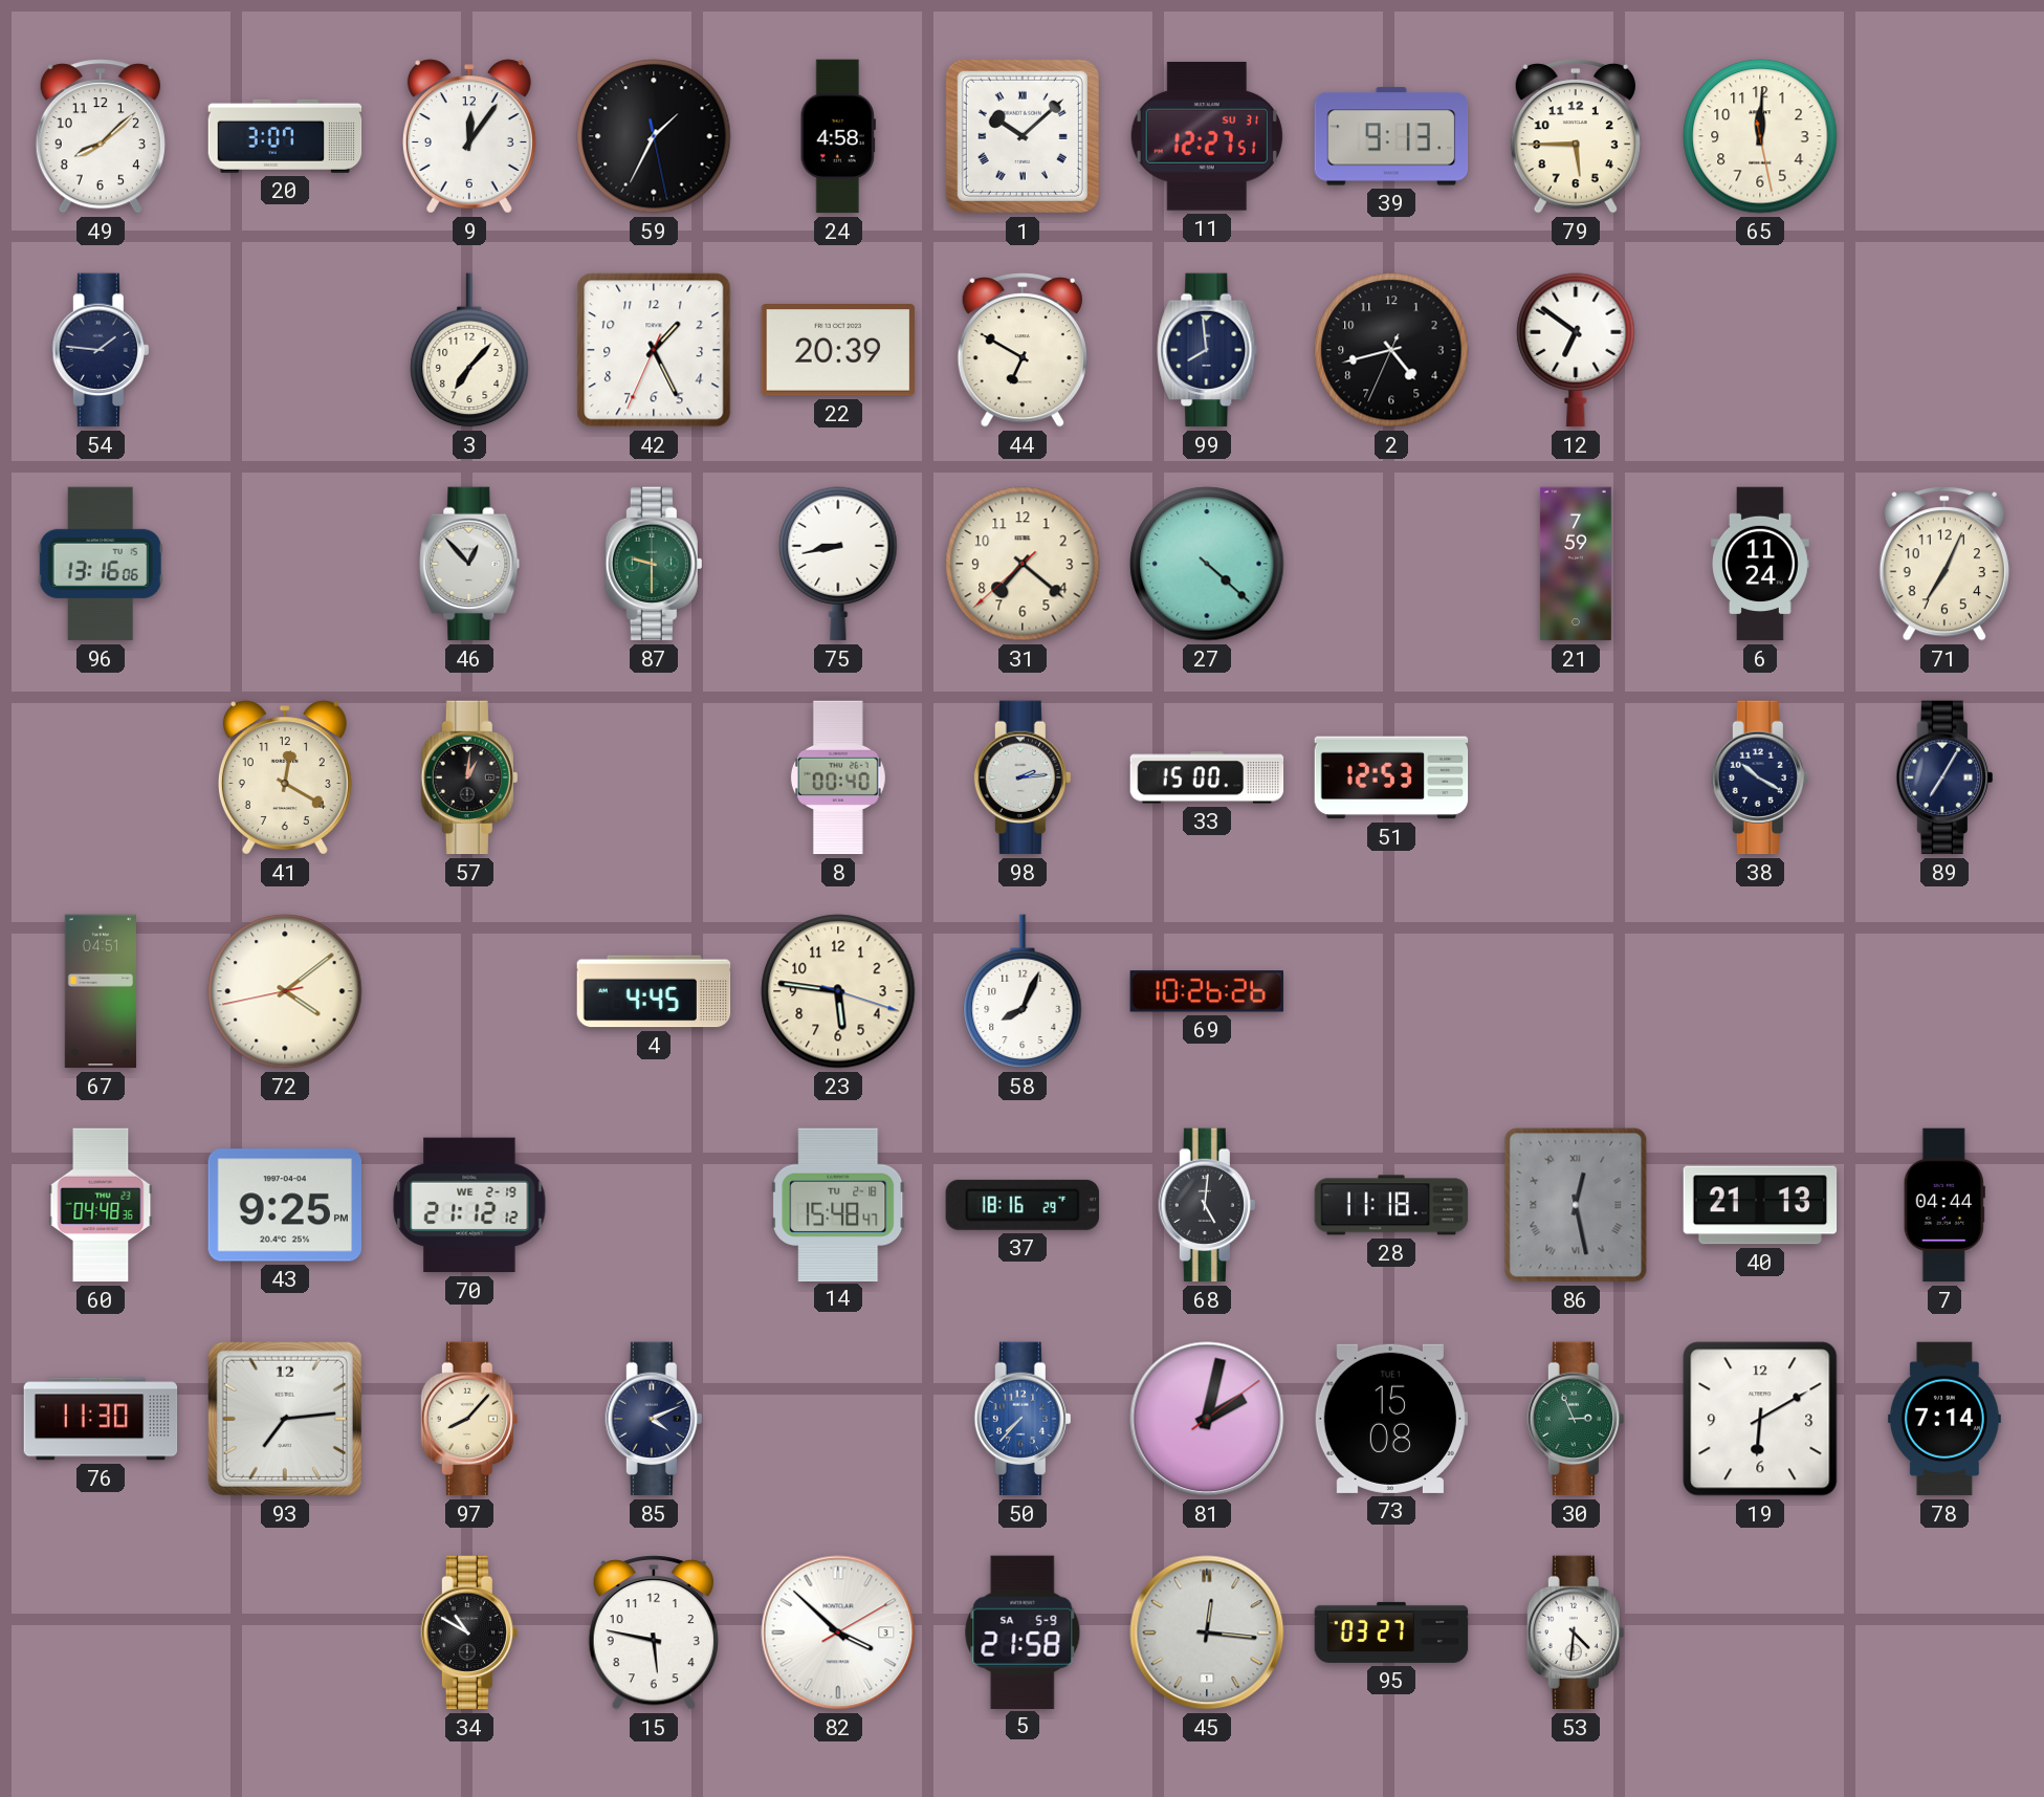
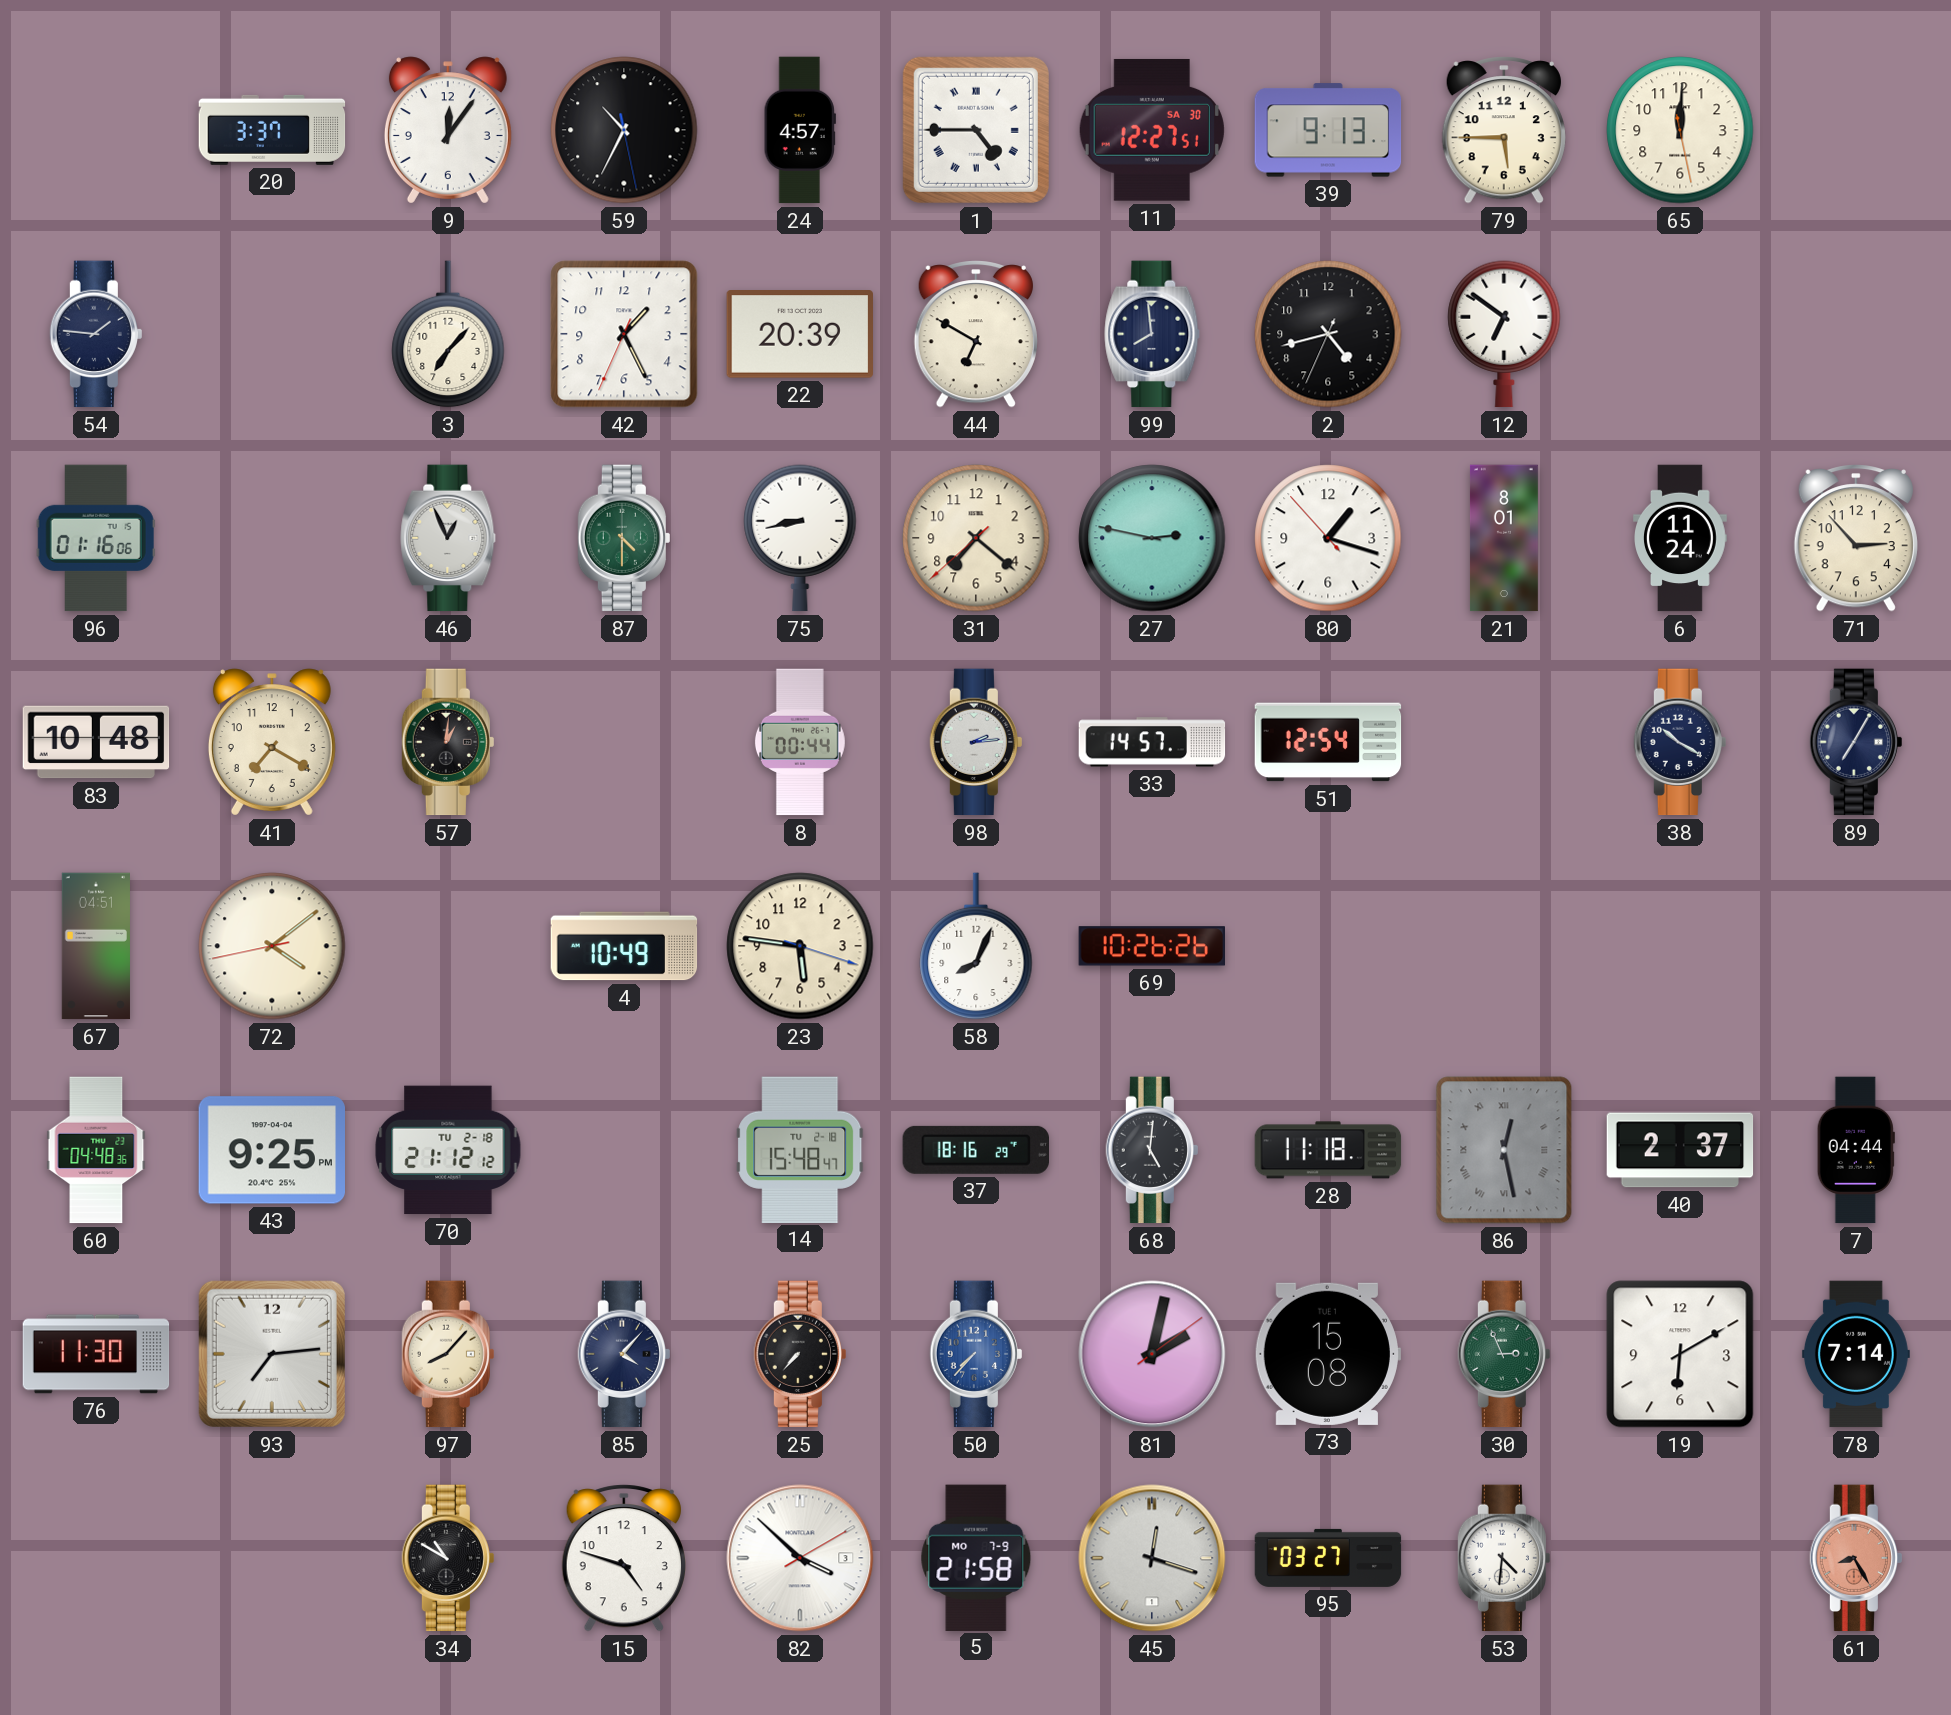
49: 8:08 -> none
20: 3:07 -> 3:37
59: 1:34 -> 10:34
24: 4:58 -> 4:57
1: 10:08 -> 4:45
11 date: SU 31 -> SA 30
96: 13:16 -> 01:16
46: 12:53 -> 12:56
87: 9:30 -> 4:30
27: 4:22 -> 2:47
80: none -> 1:17
21: 7:59 -> 8:01
71: 7:04 -> 2:53
83: none -> 10:48
41: 12:20 -> 7:20
8: 00:40 -> 00:44
33: 15:00 -> 14:57
51: 12:53 -> 12:54
4: 4:45 -> 10:49
70 date: WE 2-19 -> TU 2-18
40: 21:13 -> 2:37
85: 4:11 -> 4:07
25: none -> 7:37
15: 5:47 -> 4:48
5 date: SA 5-9 -> MO 7-9
45: 12:16 -> 12:18
61: none -> 8:25
